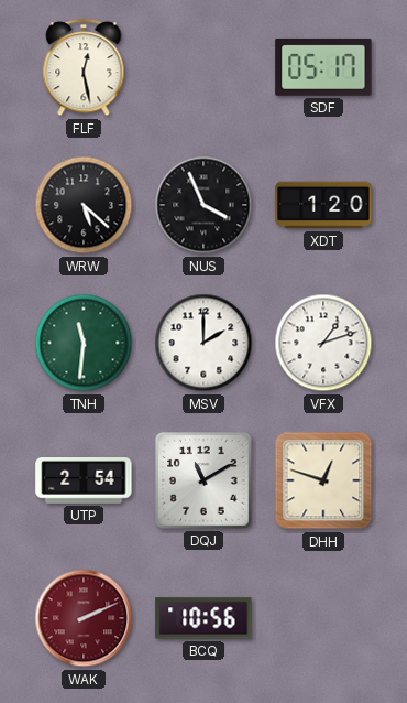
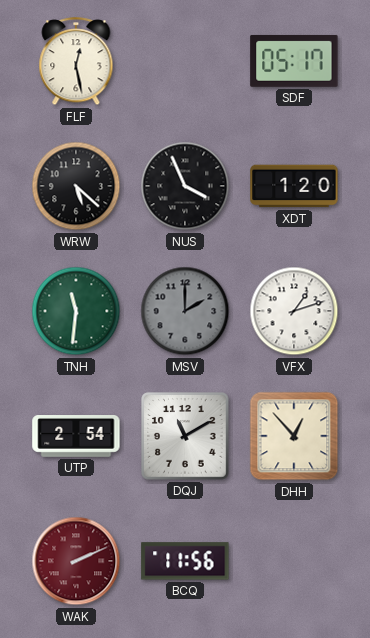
MSV dial: white -> grey
DHH: 12:48 -> 12:53
BCQ: 10:56 -> 11:56
